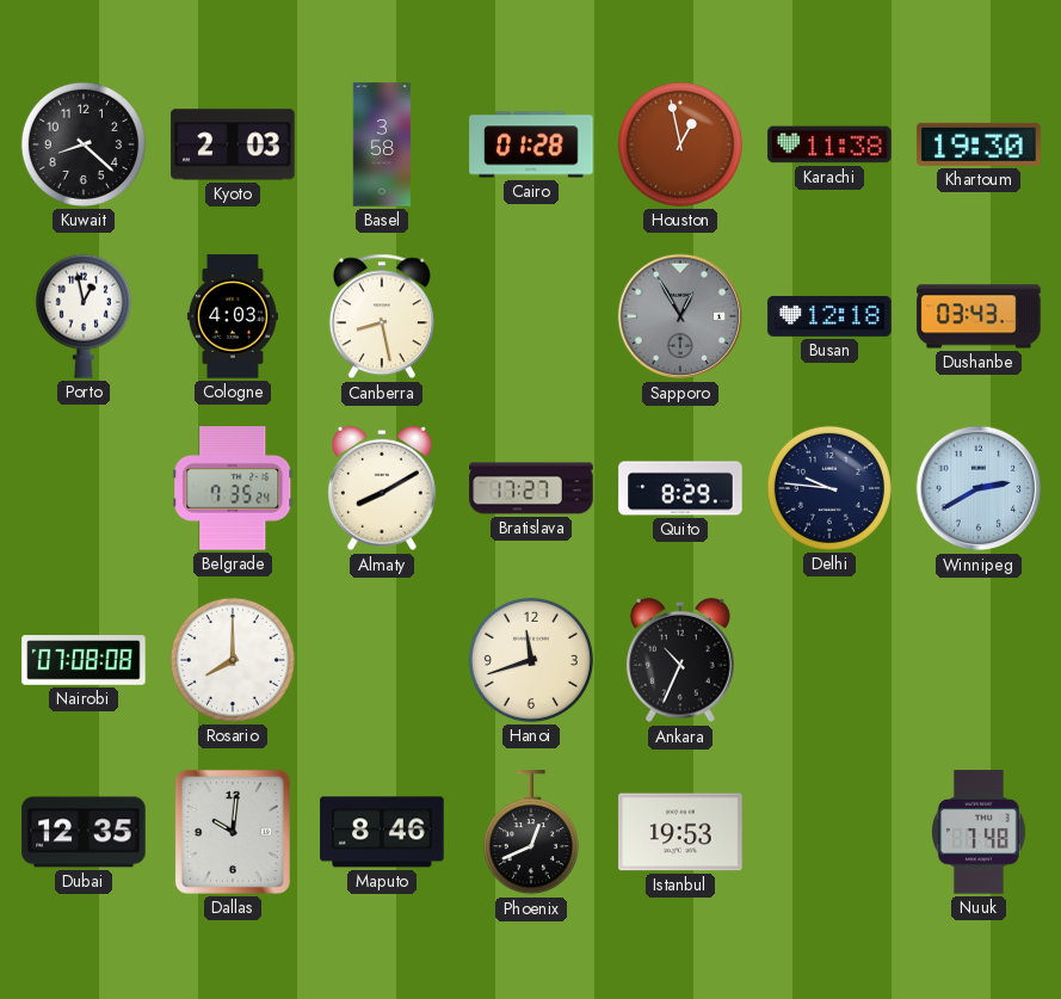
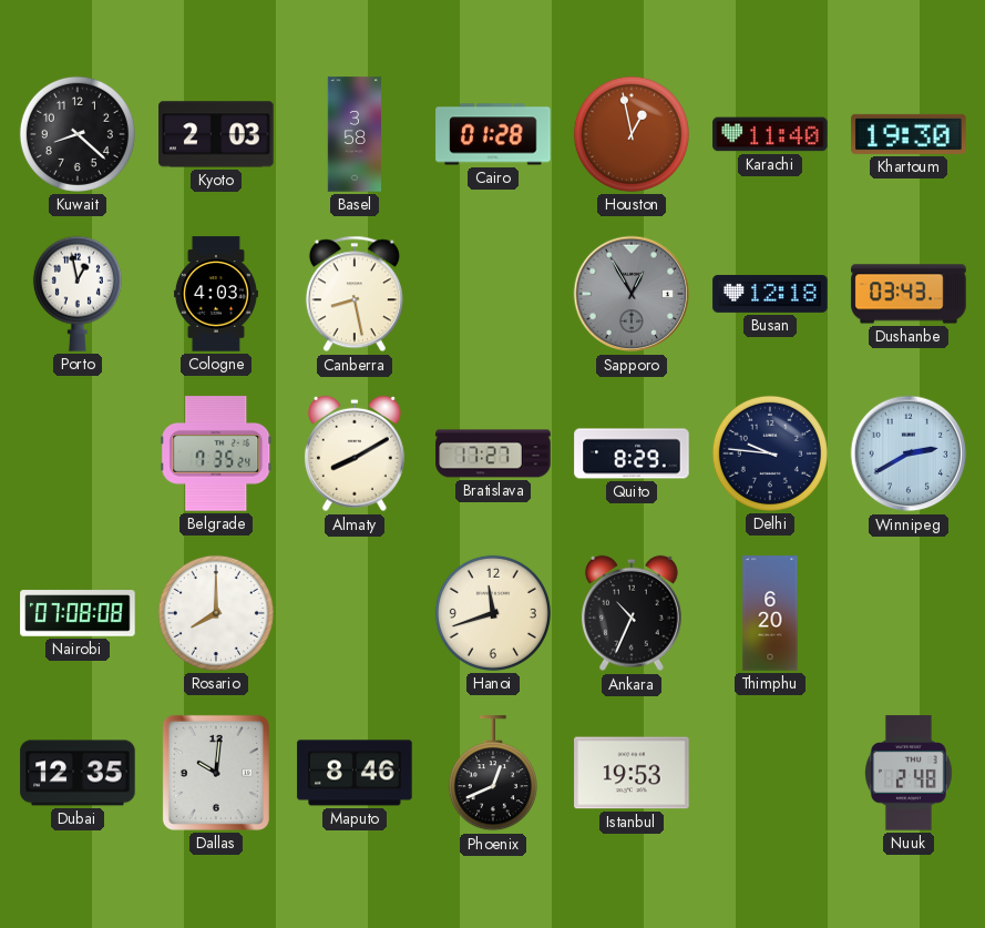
Karachi: 11:38 -> 11:40
Thimphu: none -> 6:20
Nuuk: 7:48 -> 2:48
